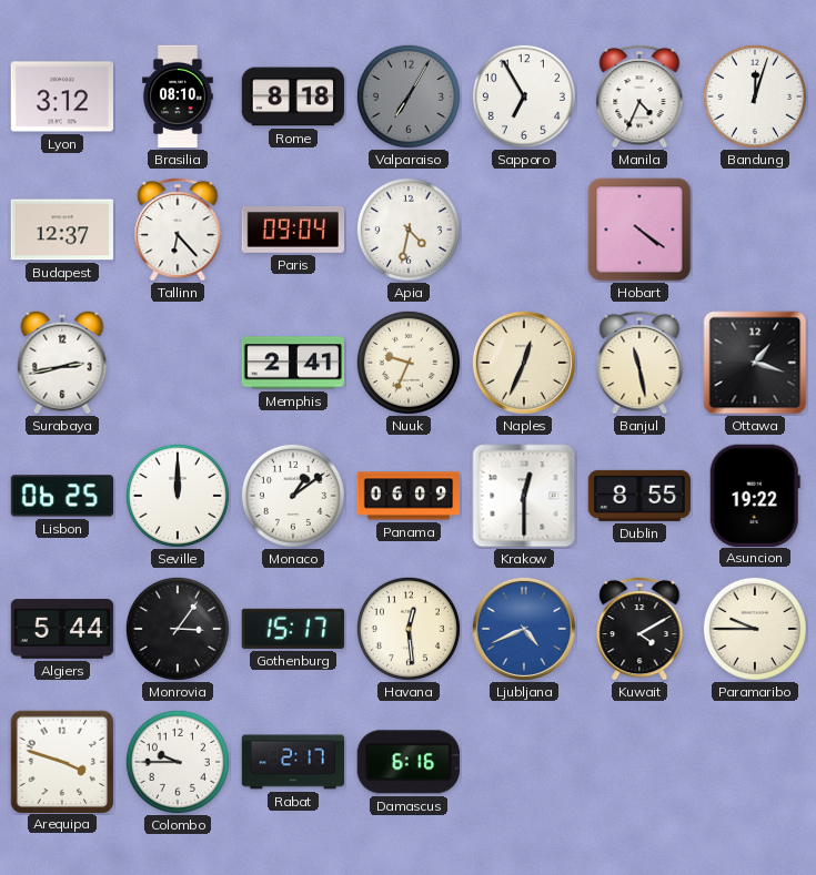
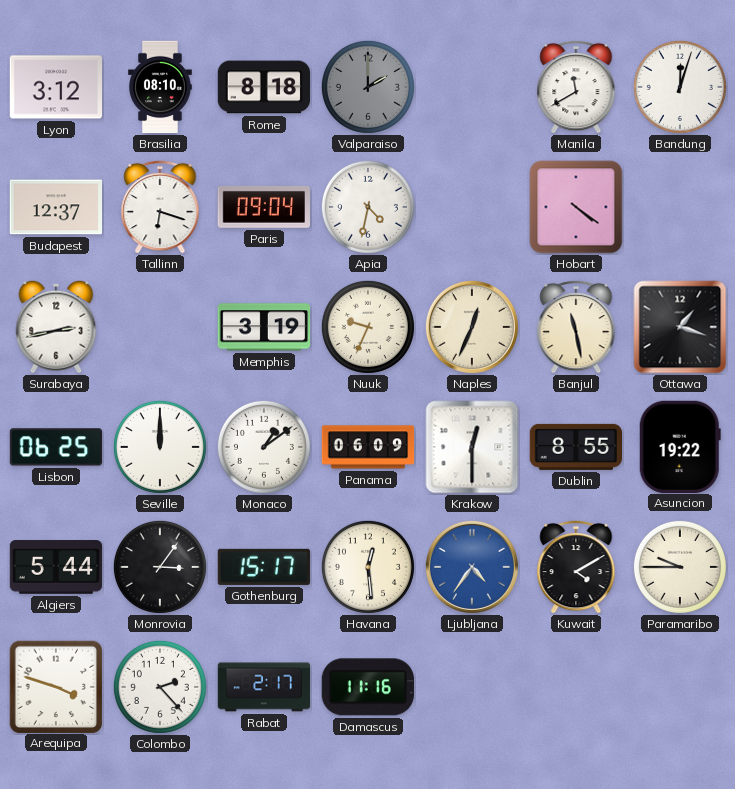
Valparaiso: 7:05 -> 2:00
Sapporo: 6:55 -> none
Manila: 4:34 -> 11:40
Tallinn: 6:23 -> 6:18
Memphis: 2:41 -> 3:19
Ljubljana: 4:41 -> 4:36
Colombo: 9:45 -> 2:23
Damascus: 6:16 -> 11:16
